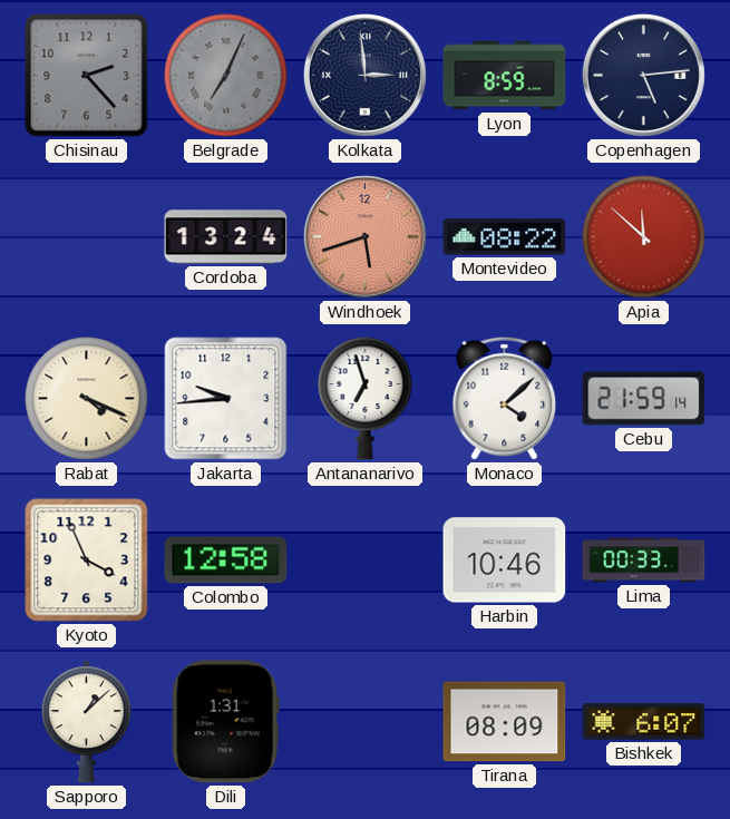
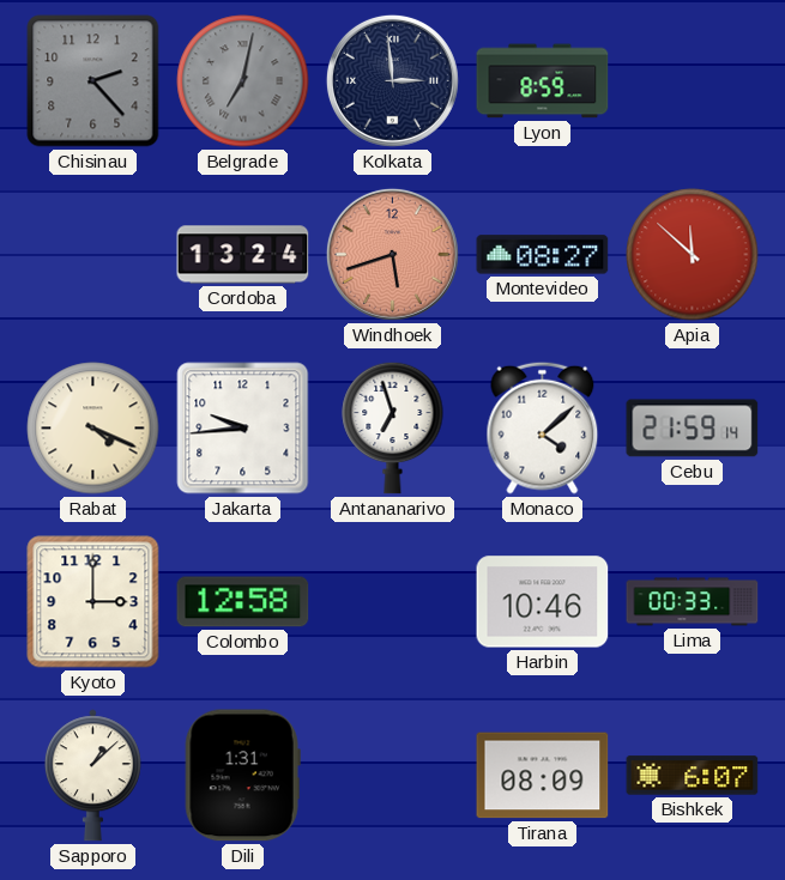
Belgrade: 7:04 -> 7:02
Copenhagen: 5:14 -> none
Montevideo: 08:22 -> 08:27
Kyoto: 3:56 -> 3:00
